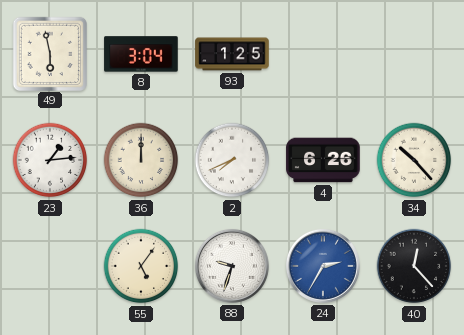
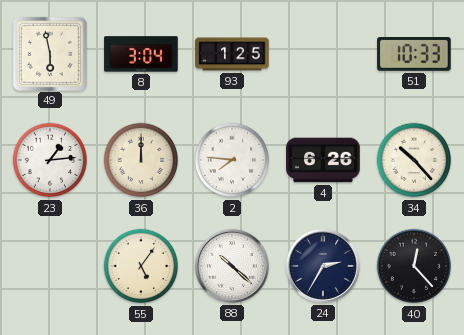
51: none -> 10:33
2: 7:41 -> 7:46
88: 9:33 -> 10:22
24 dial: blue -> navy
